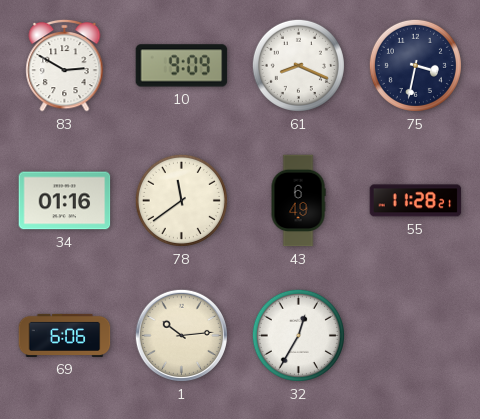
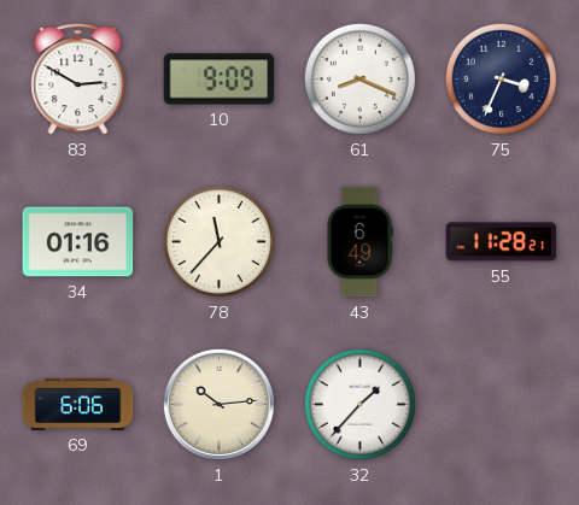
75: 3:32 -> 3:34
78: 11:39 -> 11:37
32: 12:35 -> 1:37
